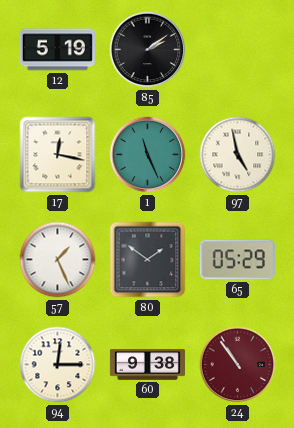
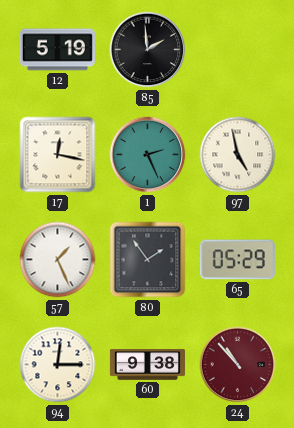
85: 2:09 -> 1:59
1: 11:26 -> 2:26
80: 1:51 -> 1:54
24: 10:54 -> 10:53
